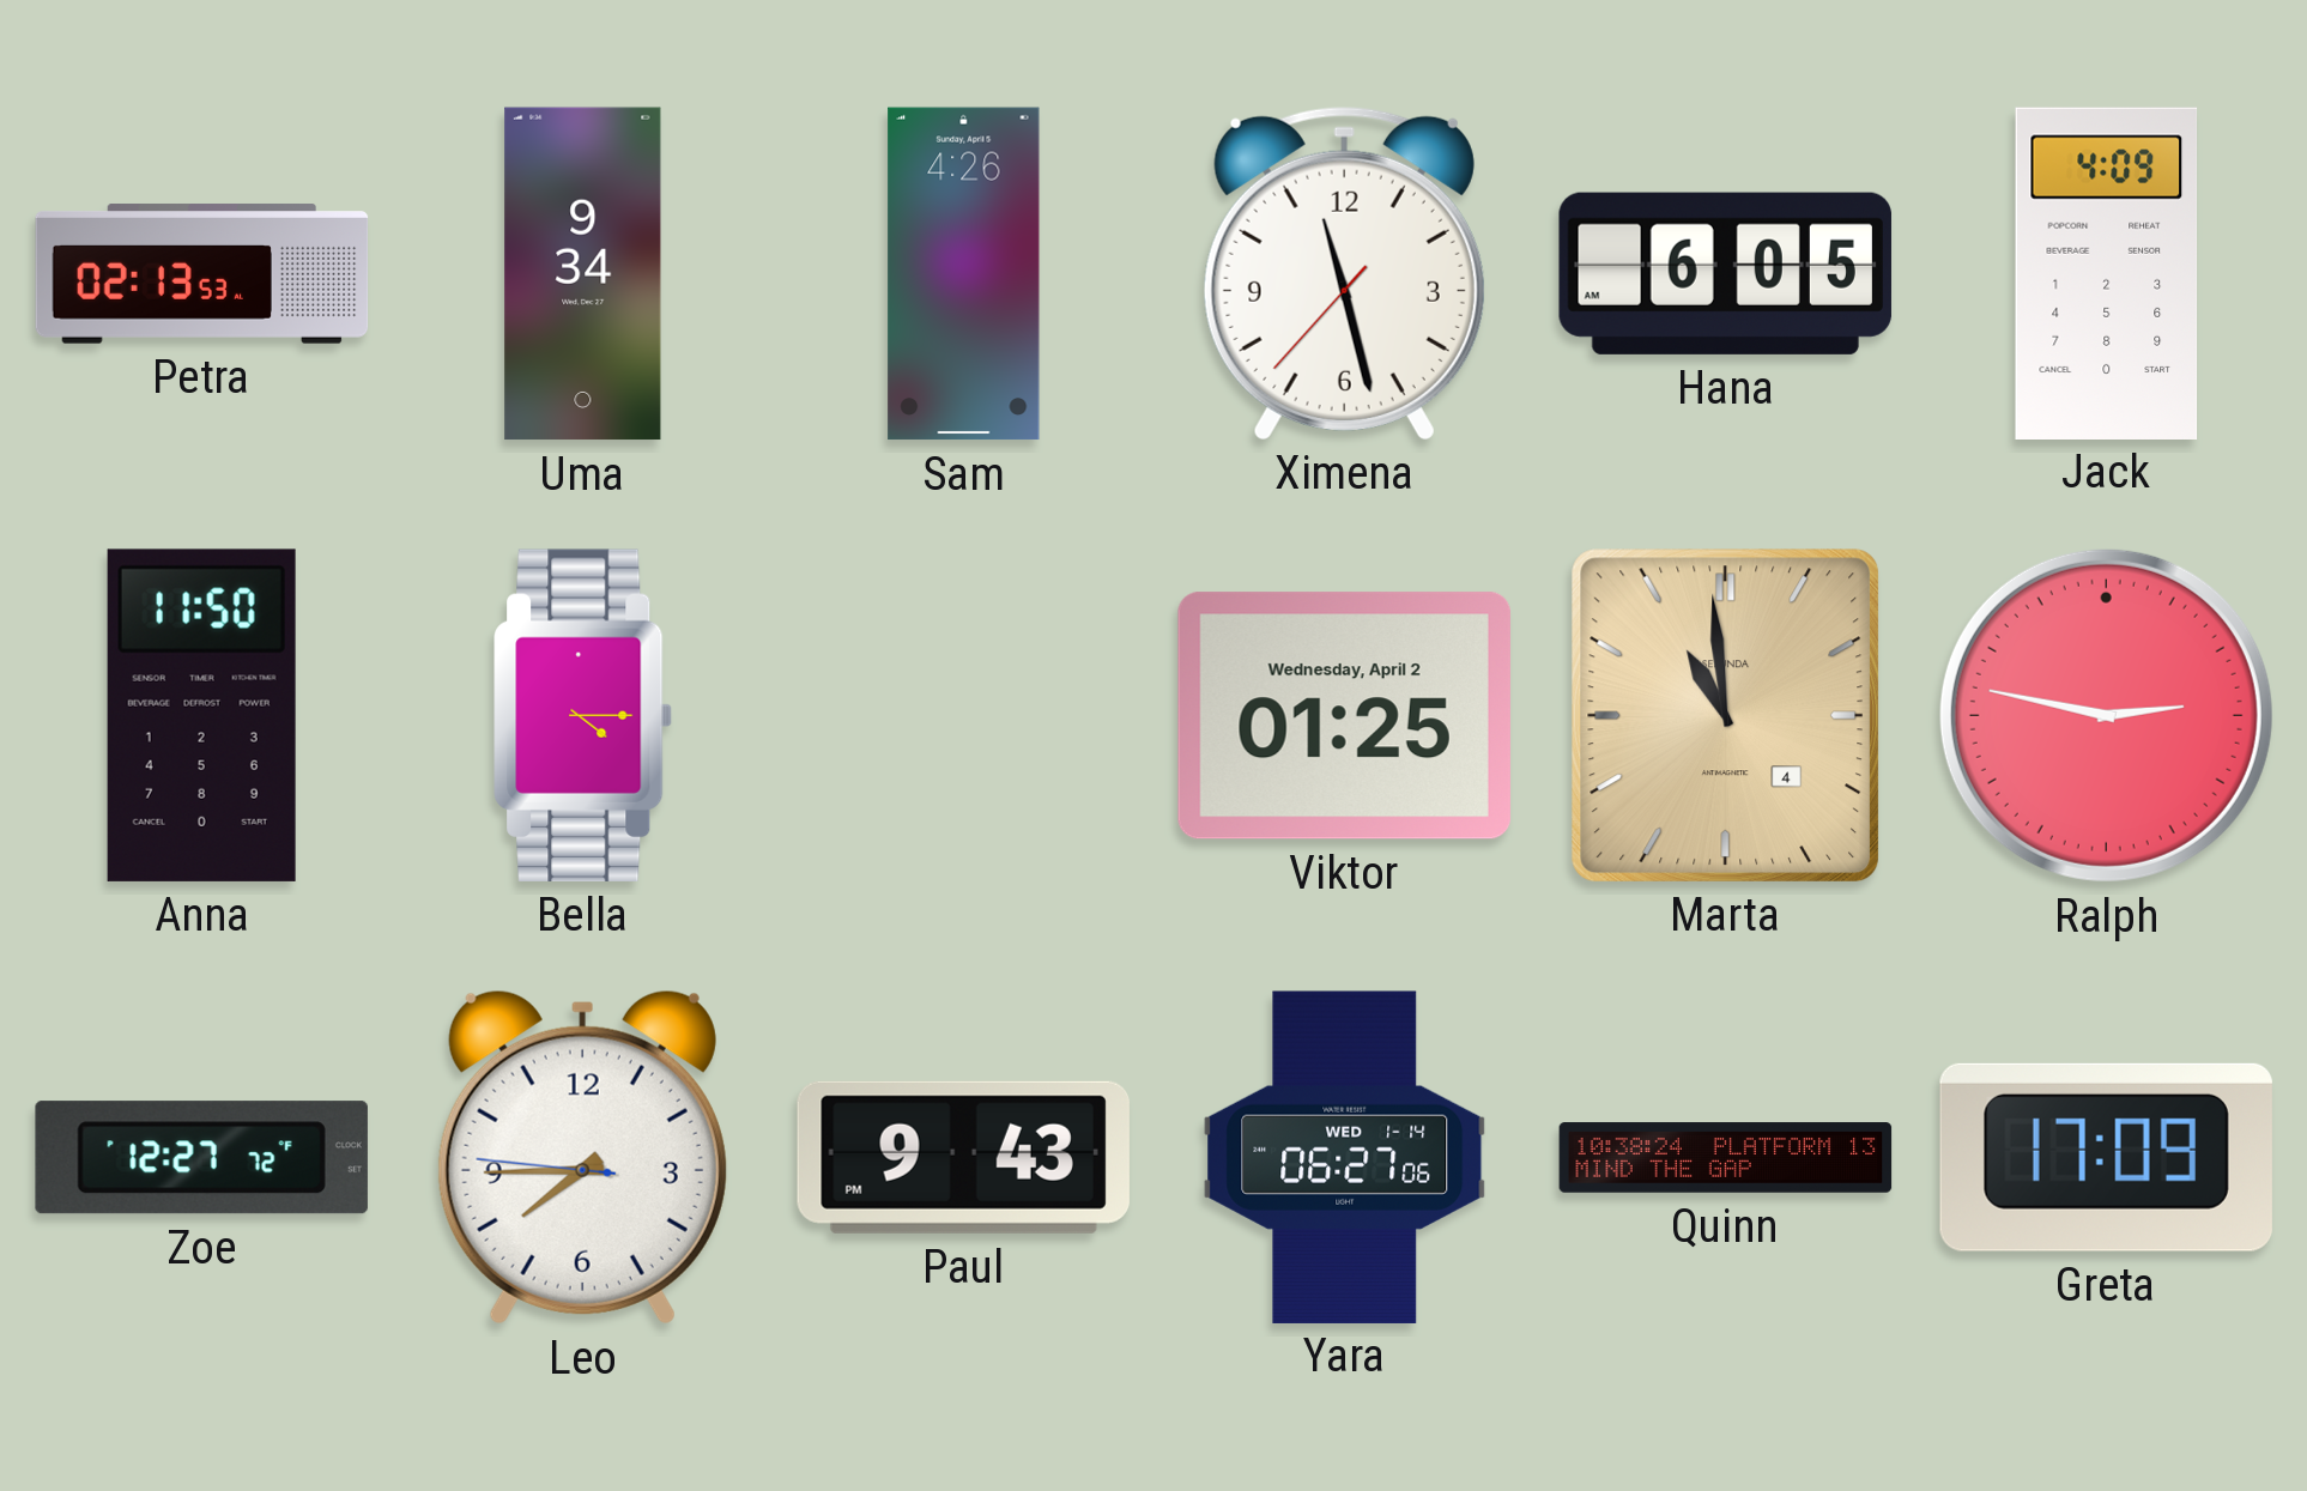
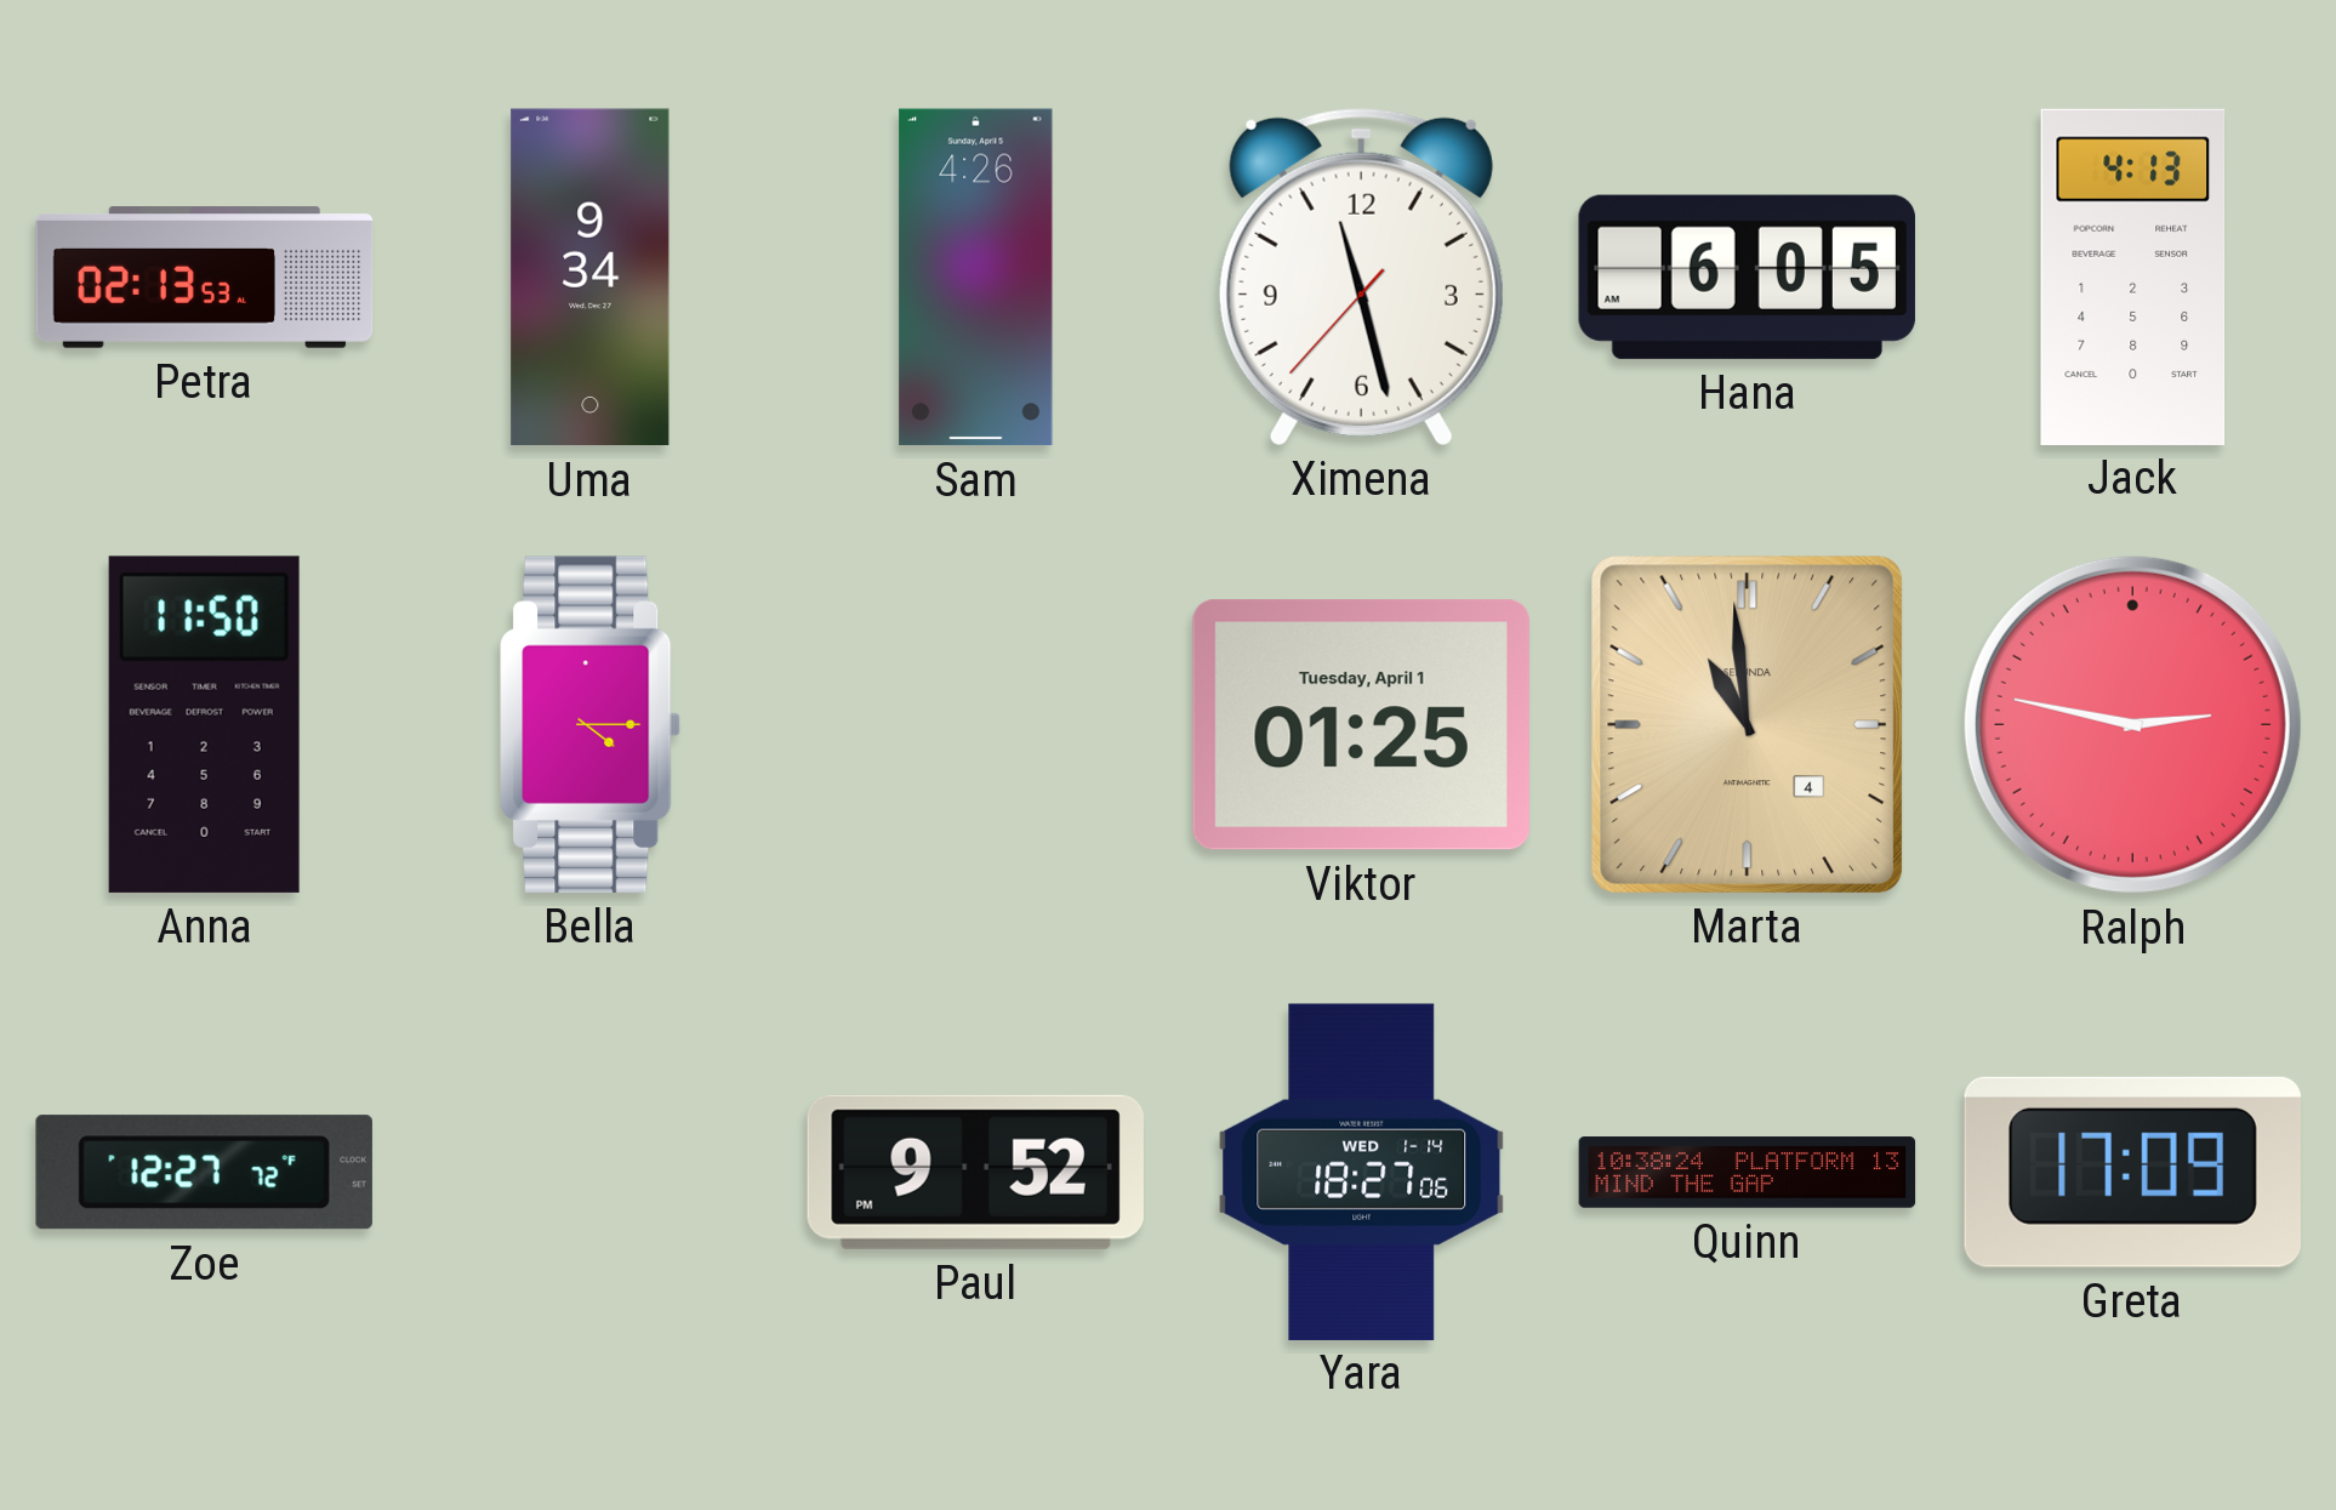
Jack: 4:09 -> 4:13
Viktor date: Wednesday, April 2 -> Tuesday, April 1
Leo: 7:44 -> none
Paul: 9:43 -> 9:52
Yara: 06:27 -> 18:27
